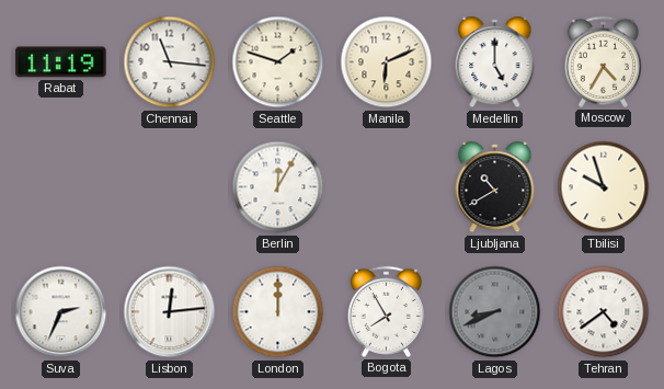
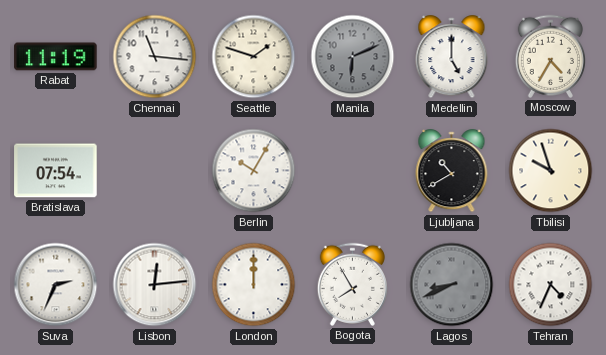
Manila dial: cream -> grey
Bratislava: none -> 07:54
Berlin: 12:05 -> 10:05
Tehran: 4:39 -> 4:34
